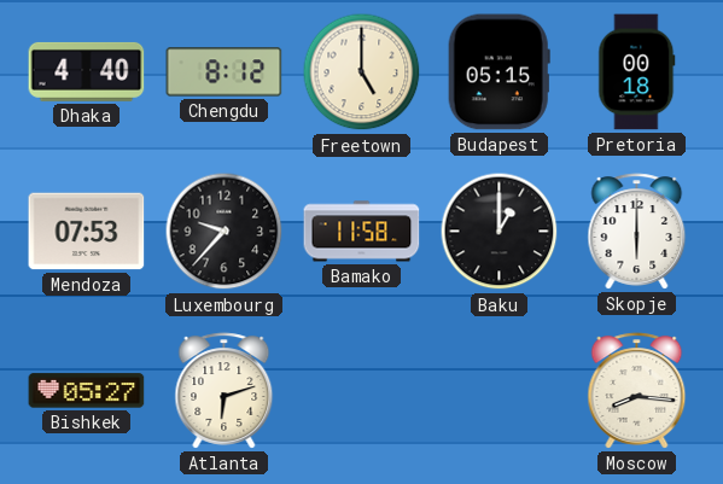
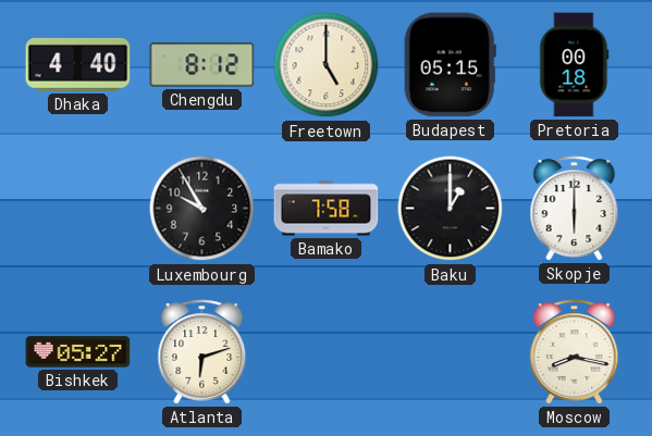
Mendoza: 07:53 -> none
Luxembourg: 9:37 -> 9:55
Bamako: 11:58 -> 7:58
Moscow: 8:16 -> 8:17
